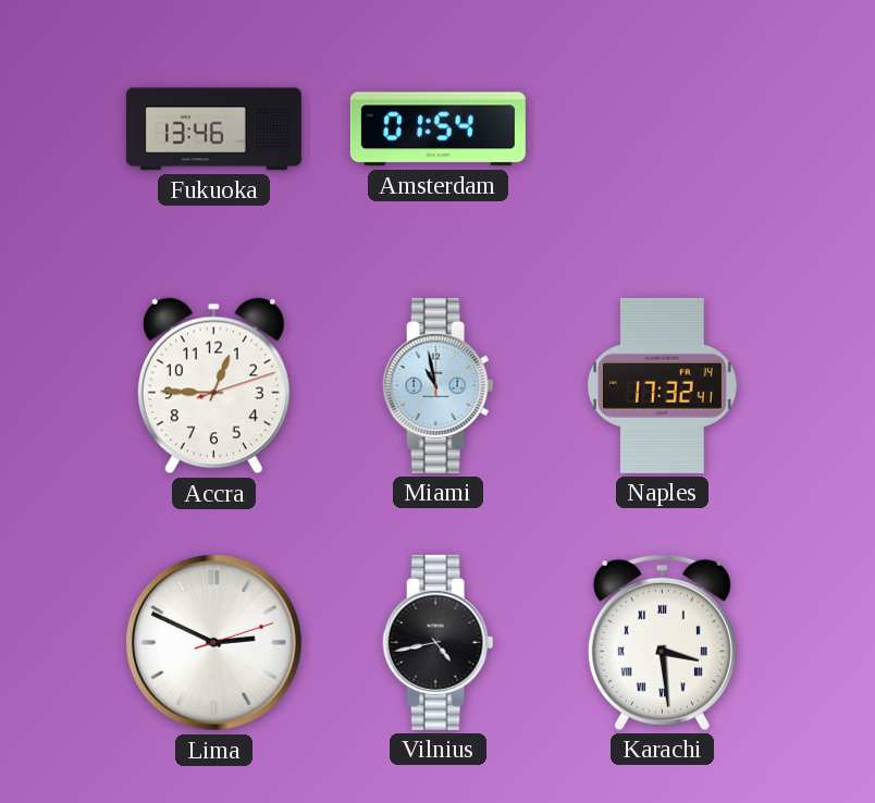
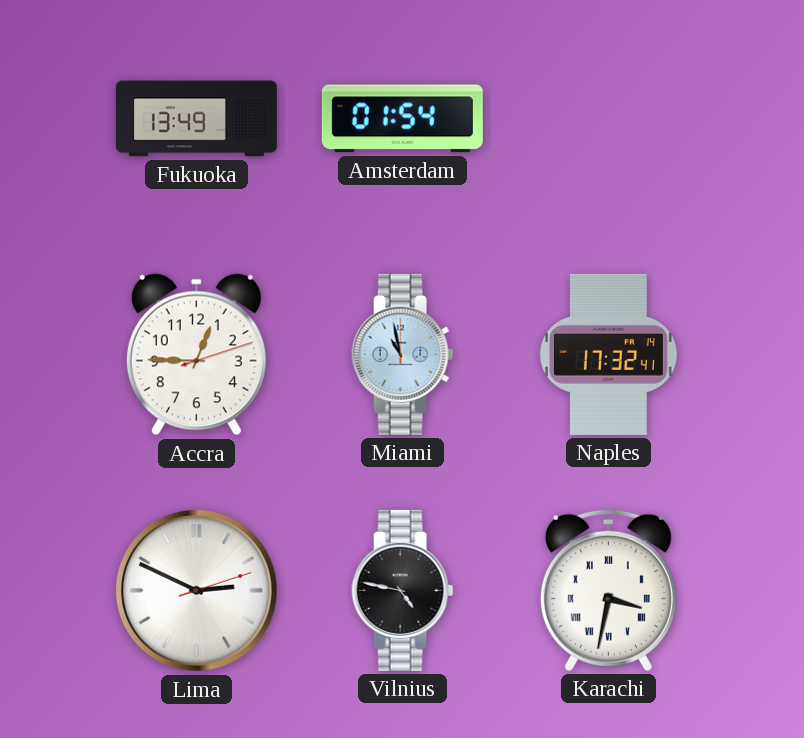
Fukuoka: 13:46 -> 13:49
Vilnius: 4:43 -> 4:47
Karachi: 3:29 -> 3:32
